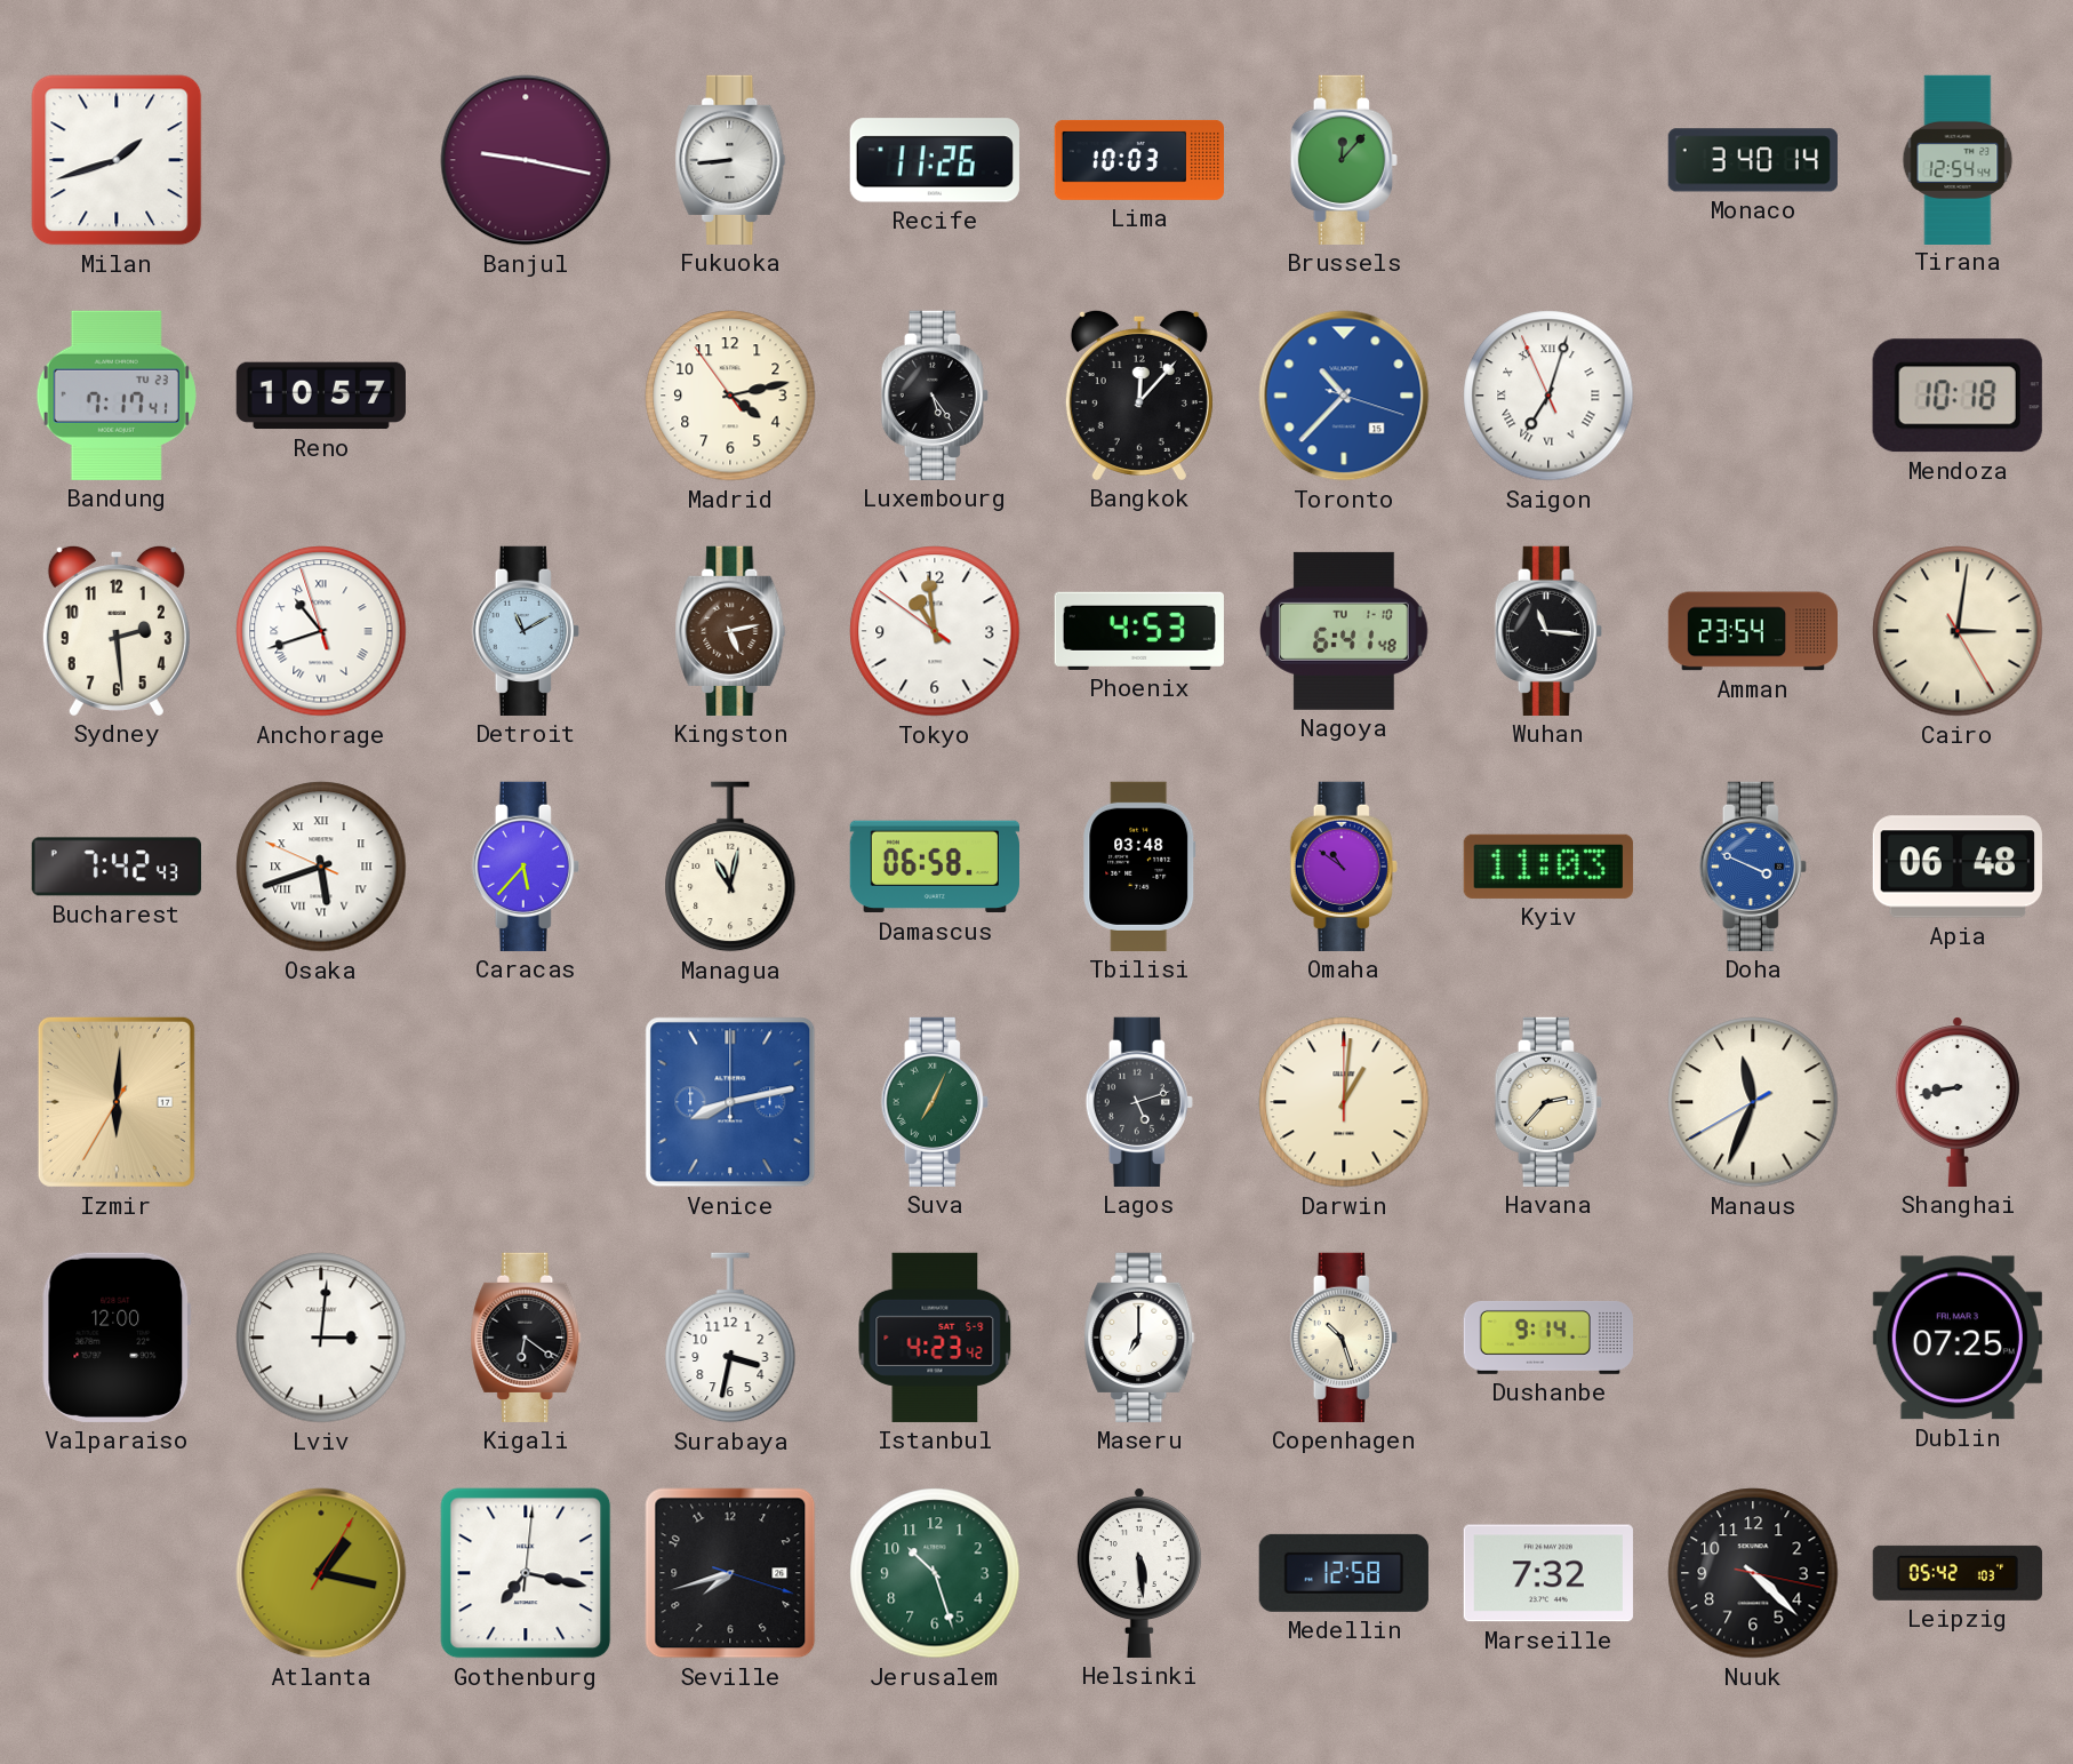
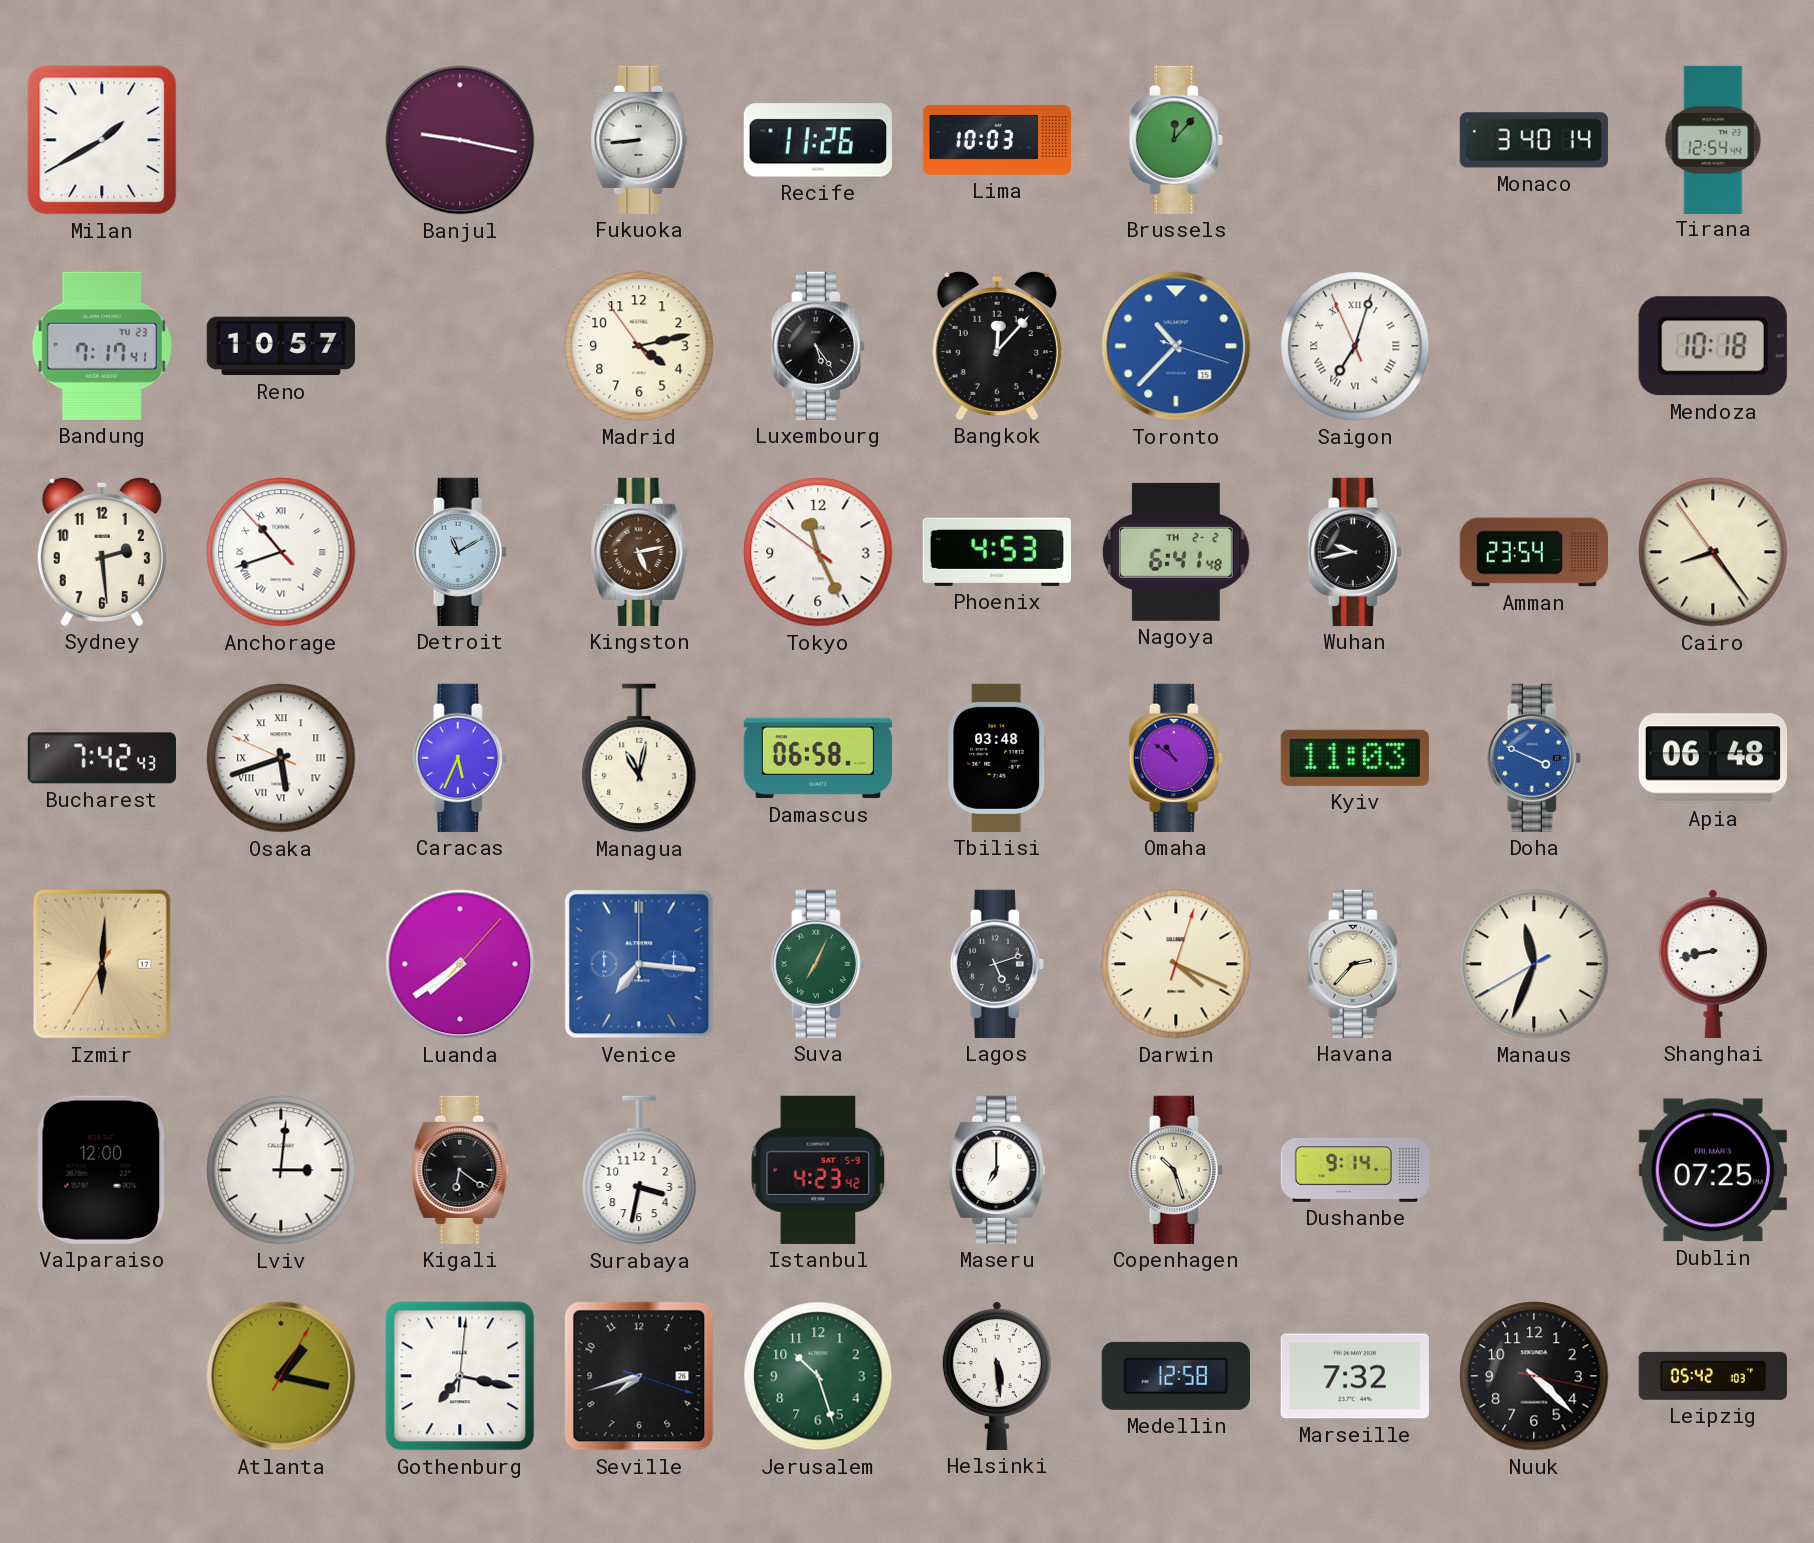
Milan: 1:42 -> 1:40
Anchorage: 10:41:57 -> 10:41:53
Tokyo: 10:58 -> 11:25
Nagoya date: TU 1-10 -> TH 2-2
Wuhan: 11:16 -> 9:43
Cairo: 3:01 -> 8:23
Caracas: 5:37 -> 5:34
Luanda: none -> 7:39
Venice: 8:13 -> 7:16
Darwin: 1:01 -> 4:19
